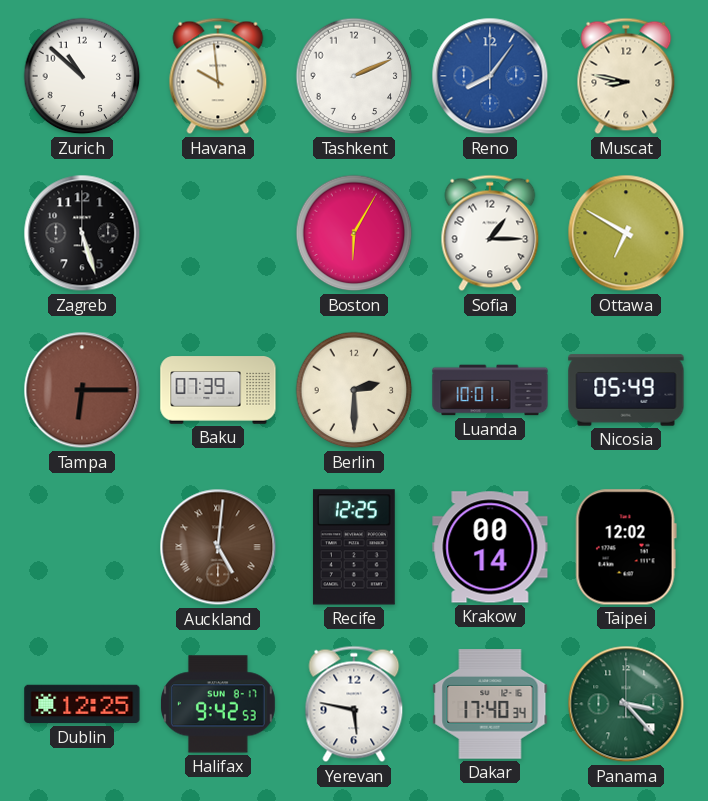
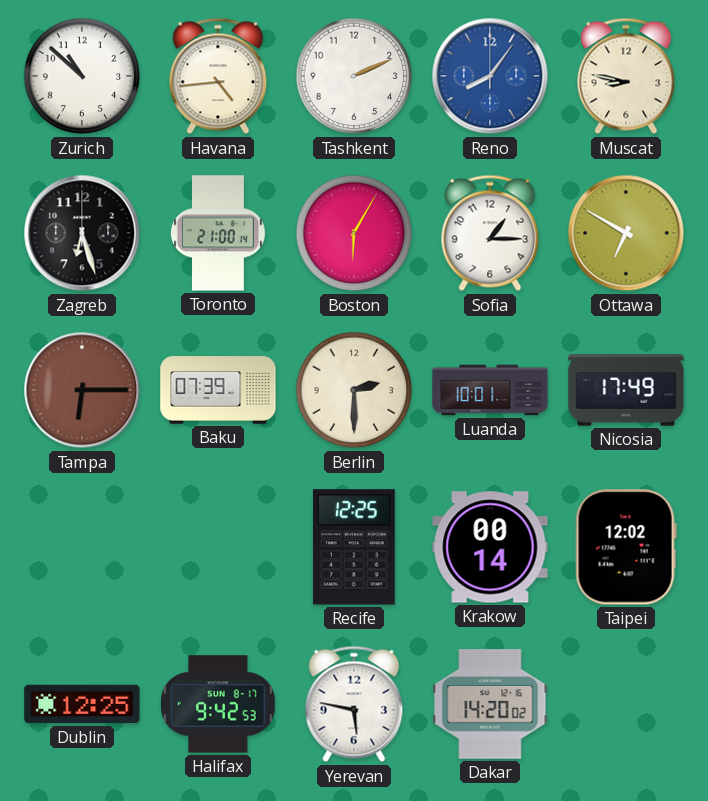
Havana: 9:59 -> 4:44
Zagreb: 5:27 -> 6:27
Toronto: none -> 21:00
Nicosia: 05:49 -> 17:49
Auckland: 5:01 -> none
Dakar: 17:40 -> 14:20
Panama: 3:23 -> none
